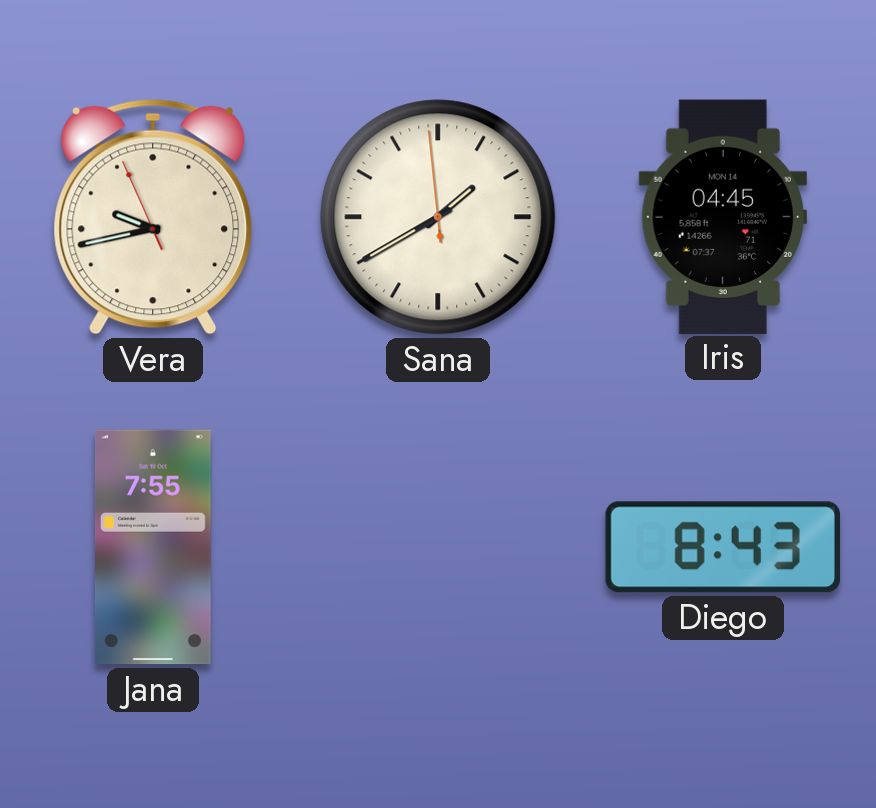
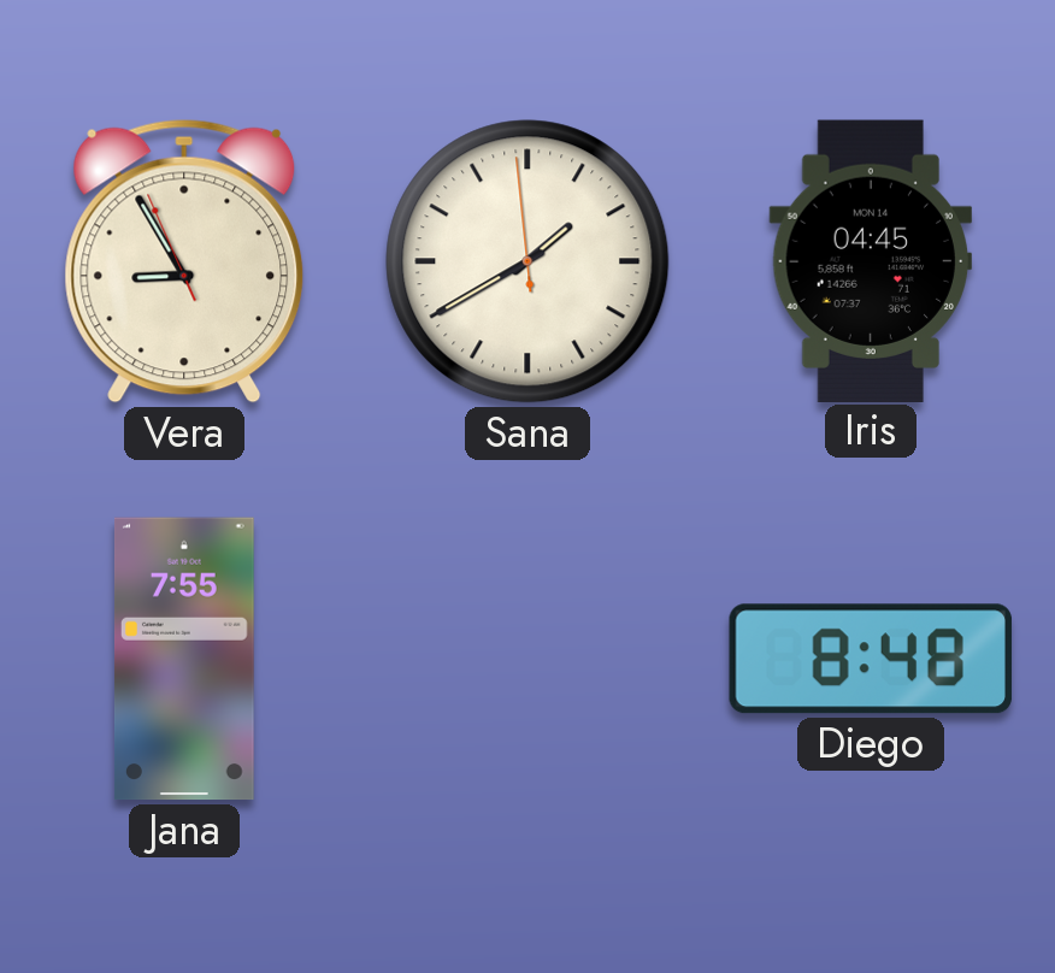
Vera: 9:42 -> 8:54
Diego: 8:43 -> 8:48
